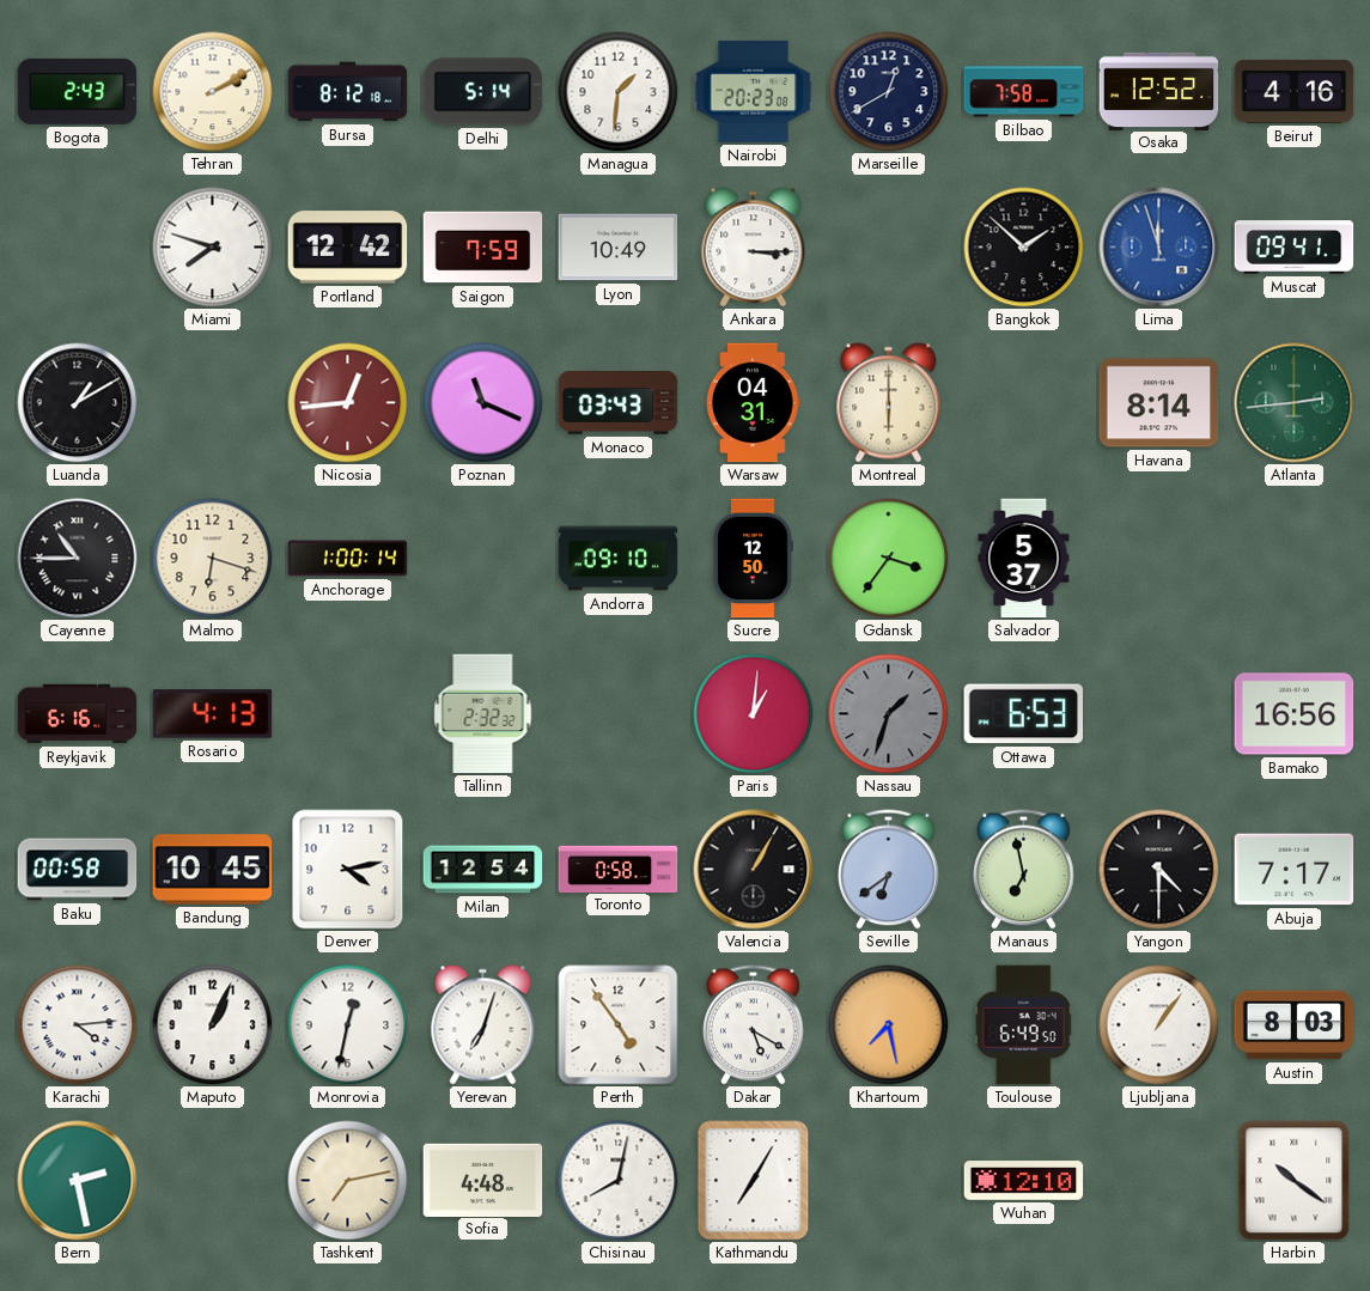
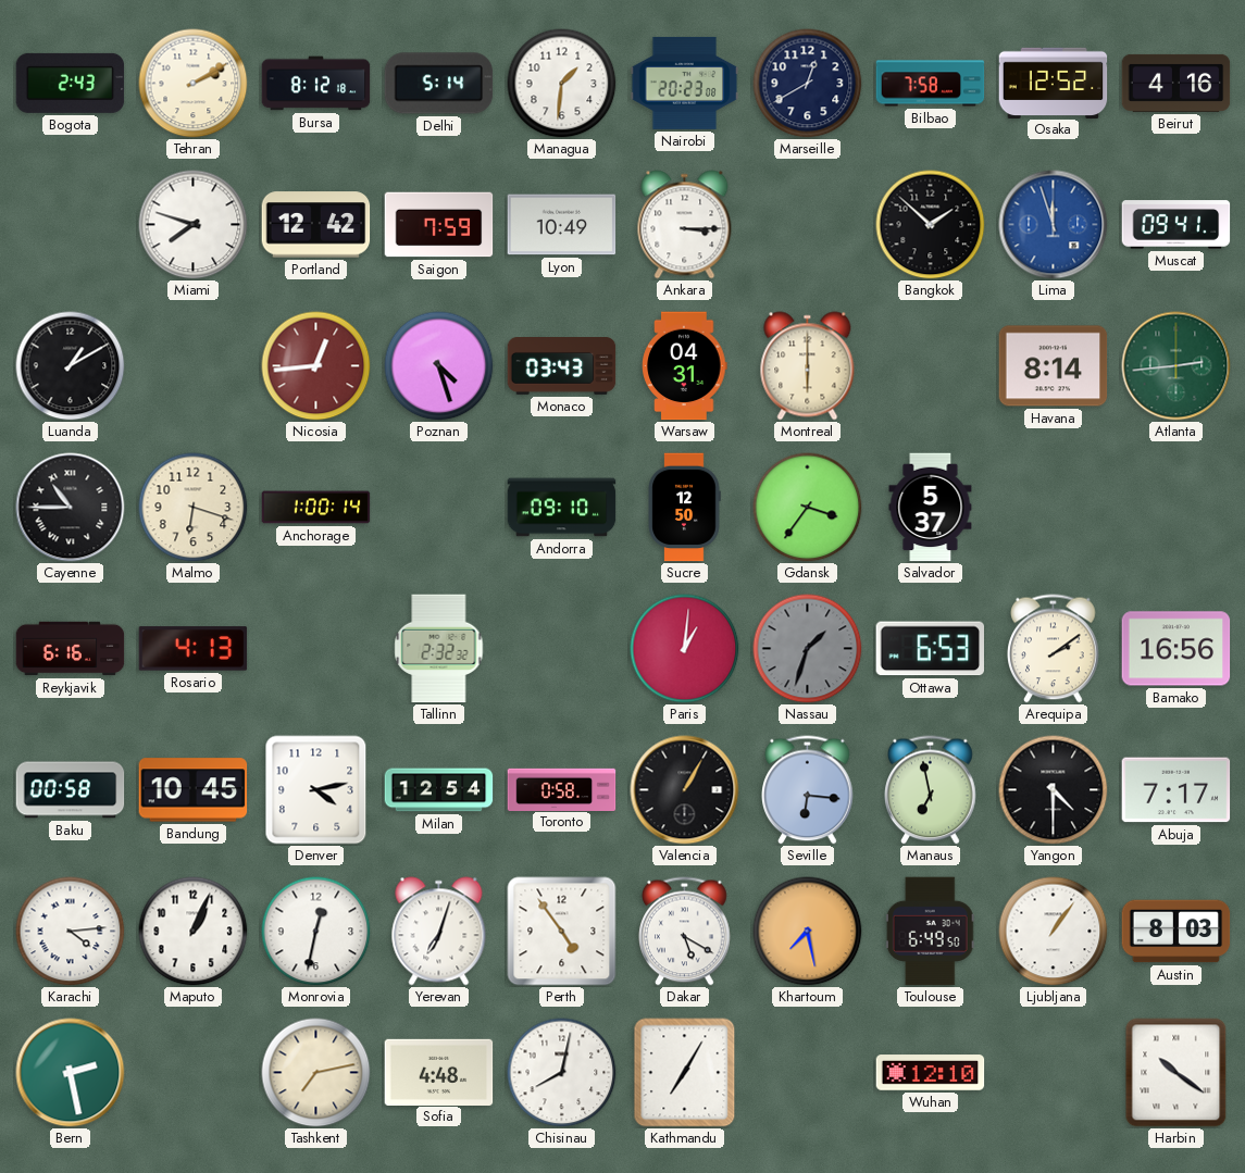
Poznan: 11:19 -> 4:27
Arequipa: none -> 2:09
Seville: 6:39 -> 6:16
